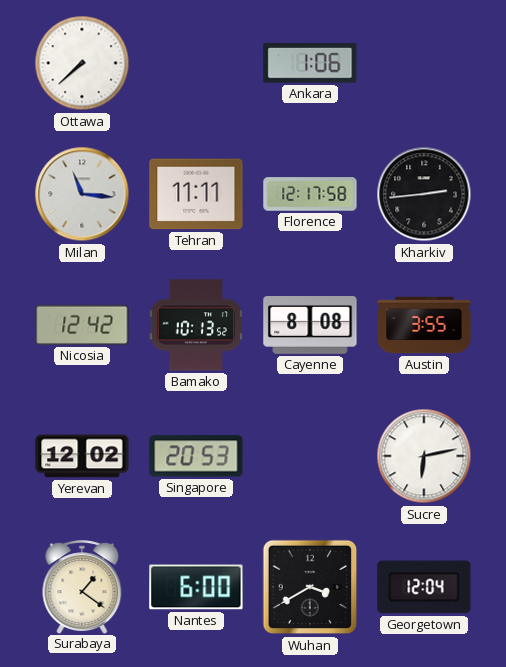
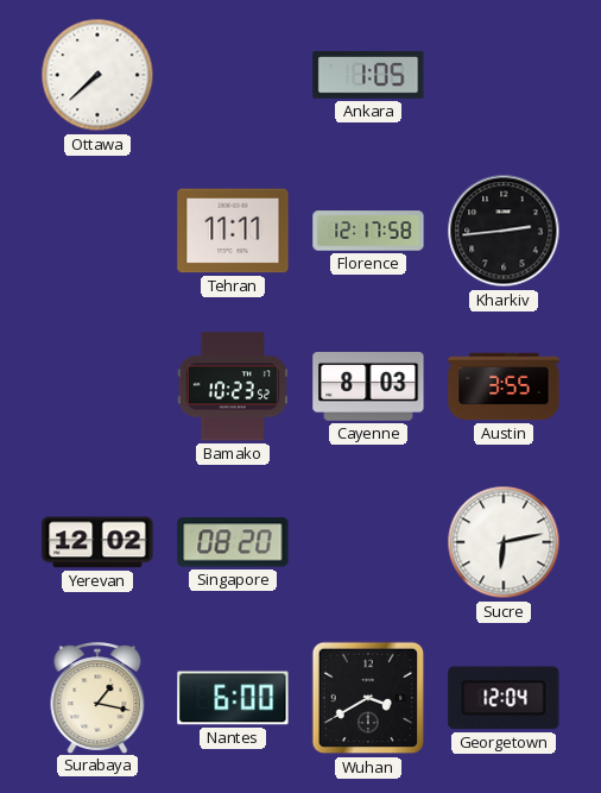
Ankara: 1:06 -> 1:05
Milan: 11:16 -> none
Nicosia: 12:42 -> none
Bamako: 10:13 -> 10:23
Cayenne: 8:08 -> 8:03
Singapore: 20:53 -> 08:20
Surabaya: 1:21 -> 1:17
